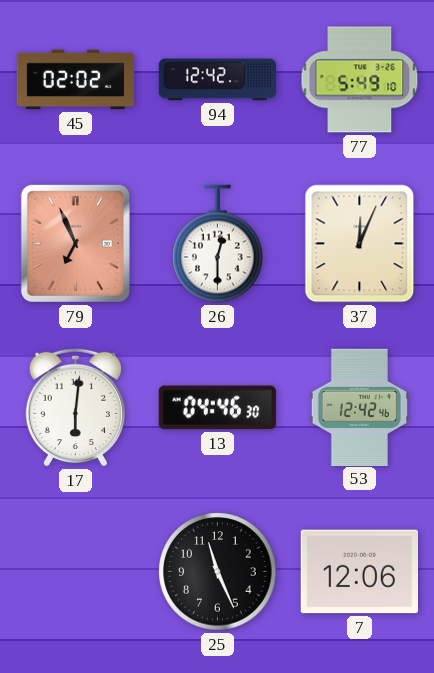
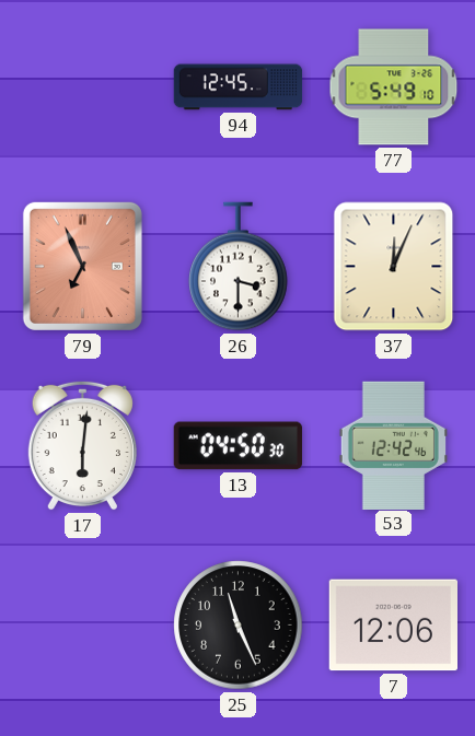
45: 02:02 -> none
94: 12:42 -> 12:45
26: 12:30 -> 3:30
13: 04:46 -> 04:50
